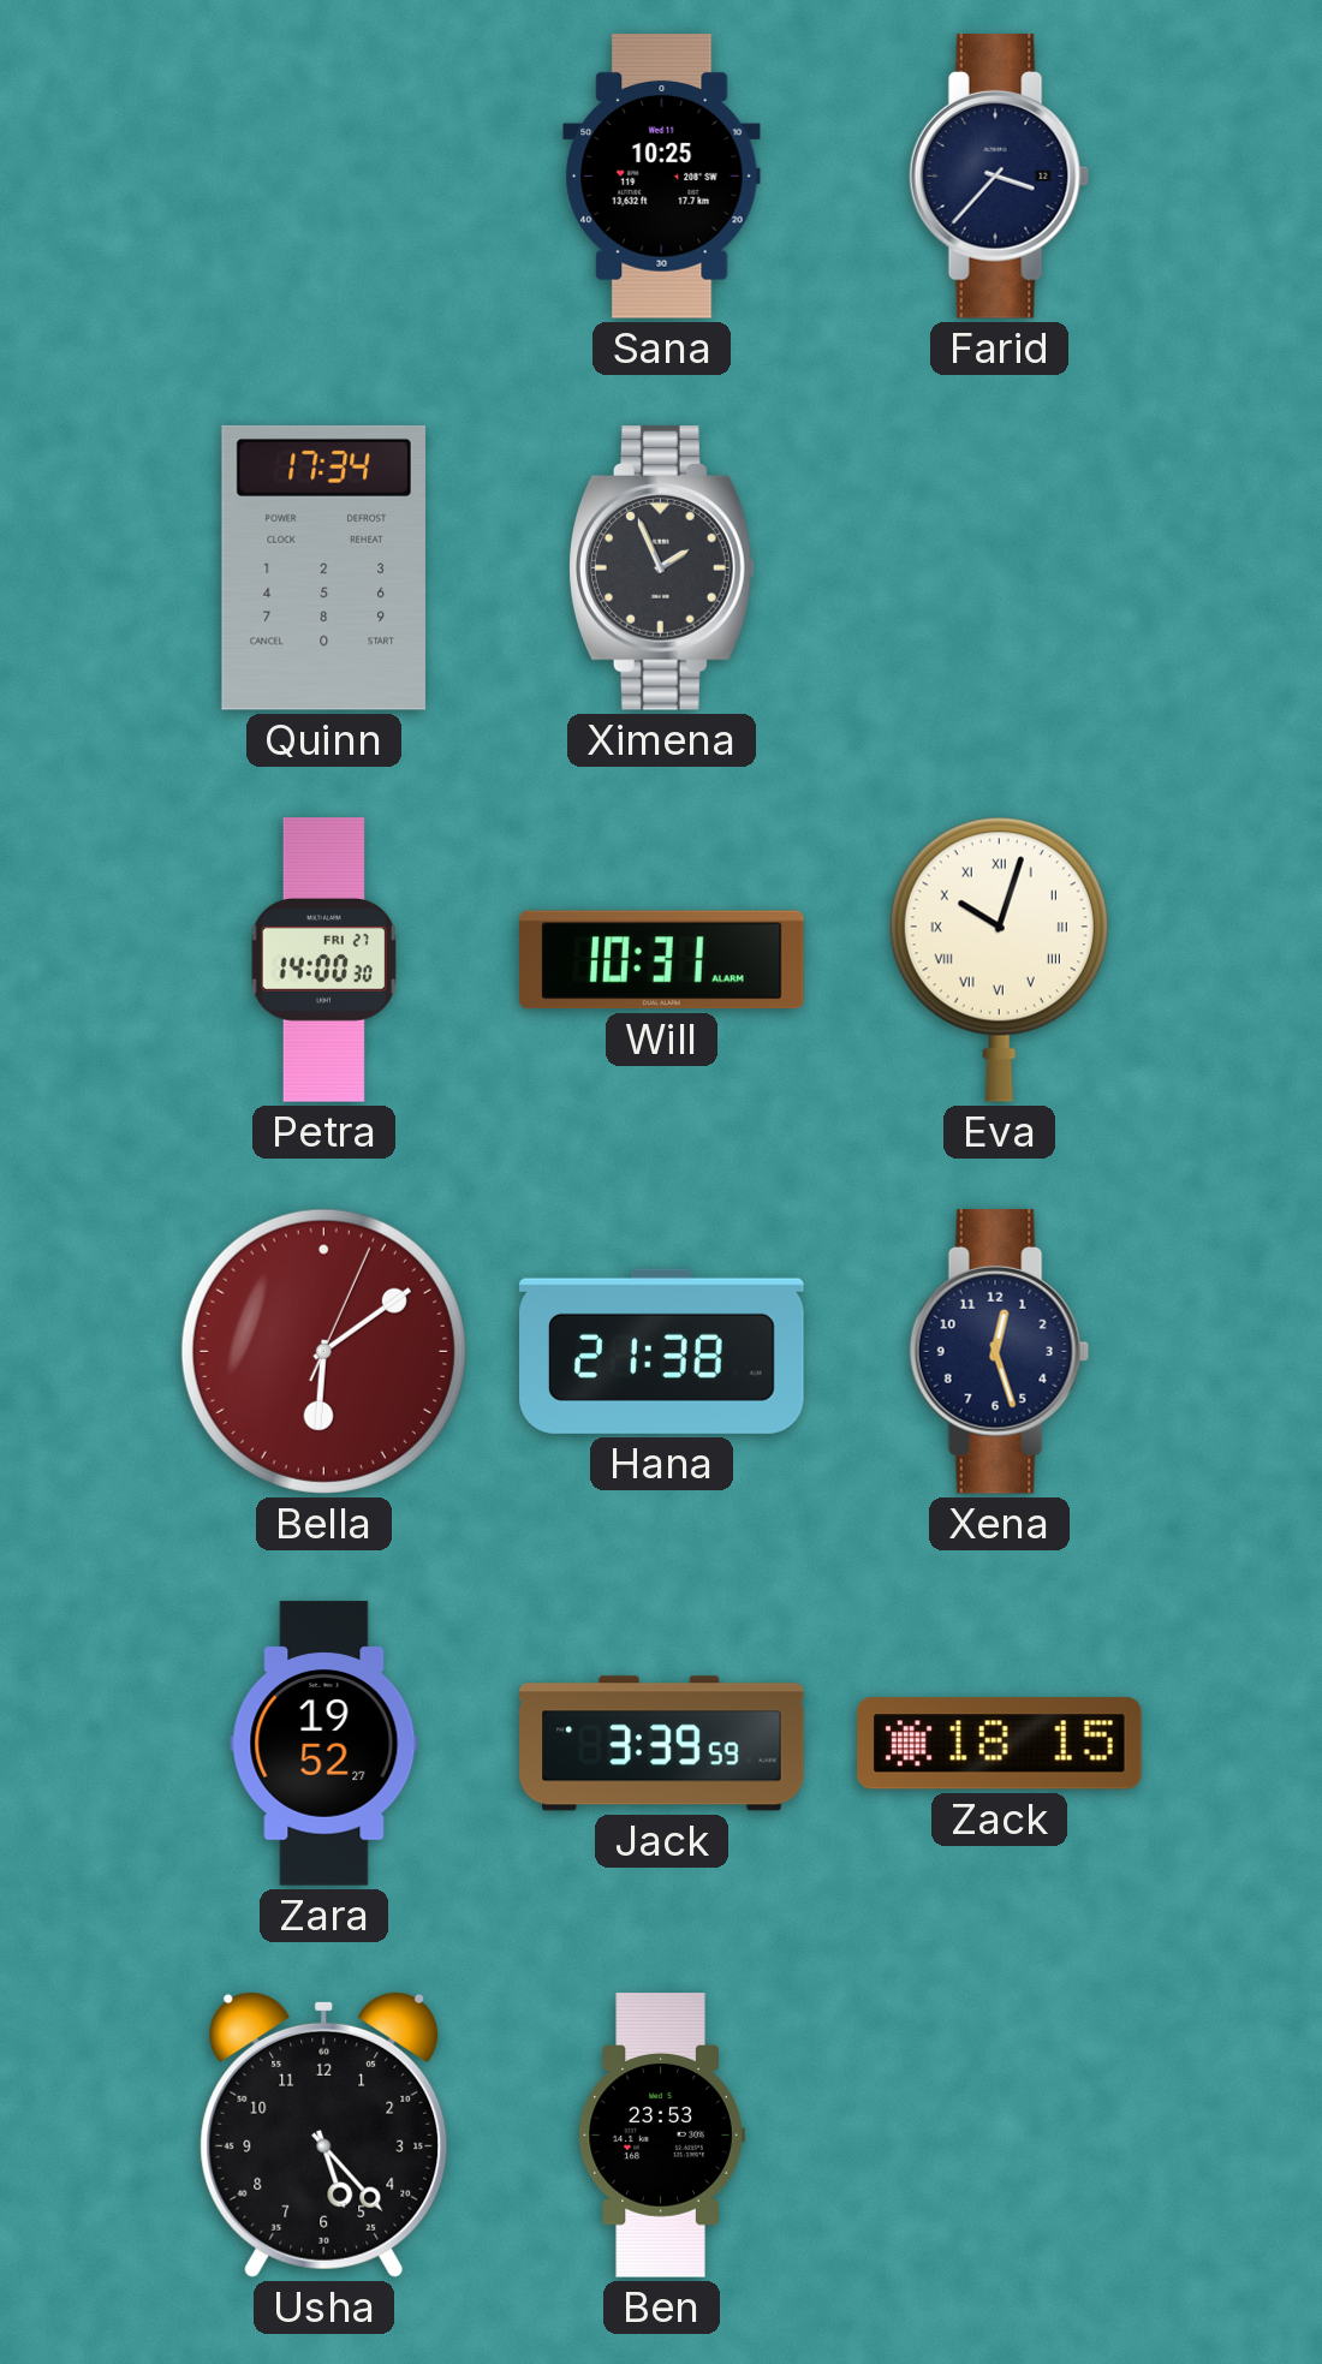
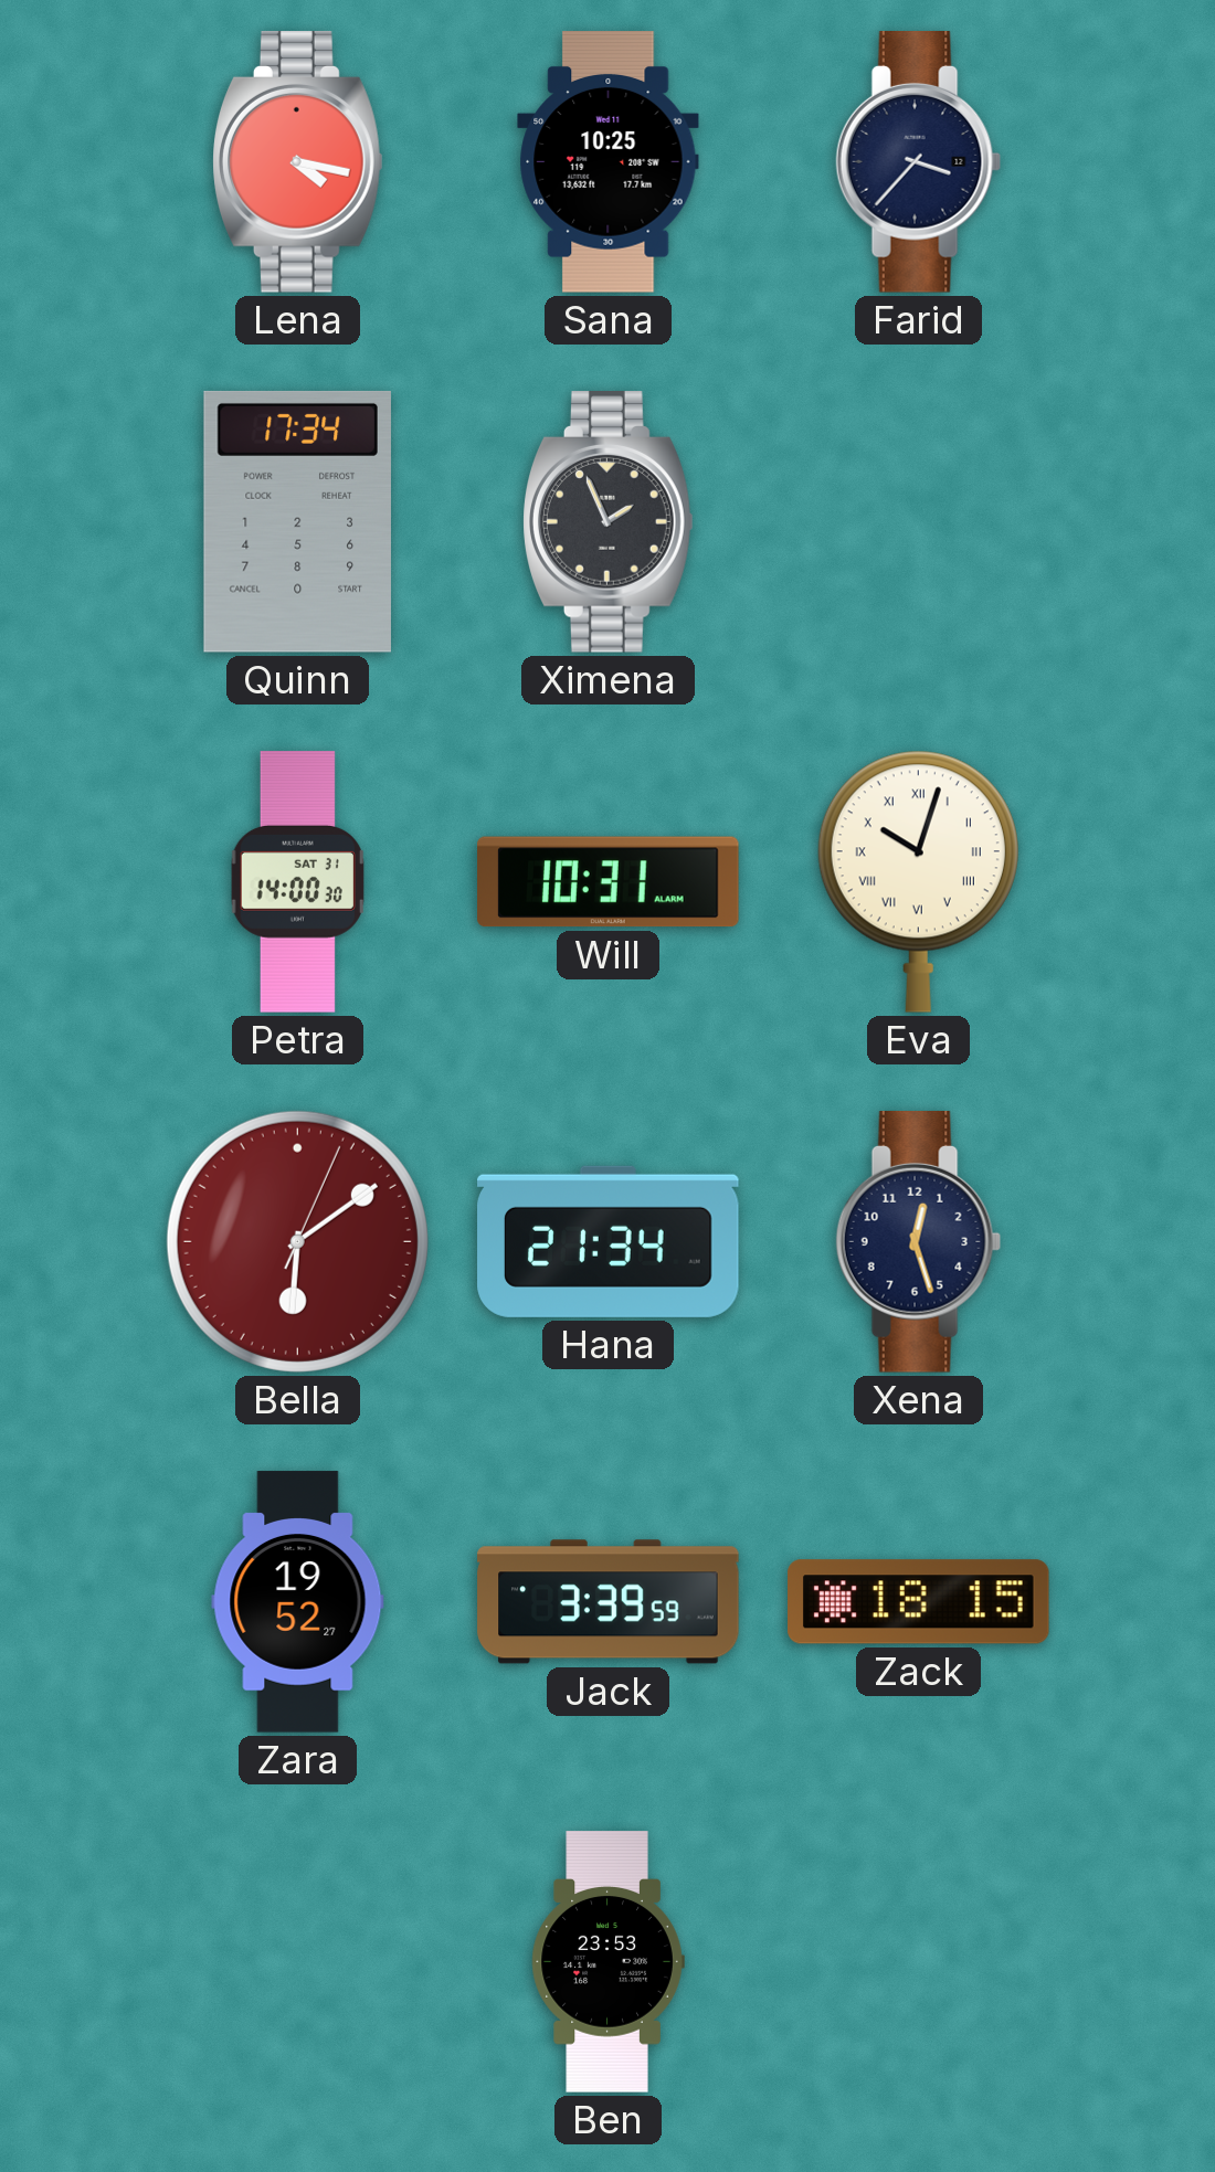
Lena: none -> 4:17
Petra date: FRI 27 -> SAT 31
Hana: 21:38 -> 21:34
Usha: 5:23 -> none
